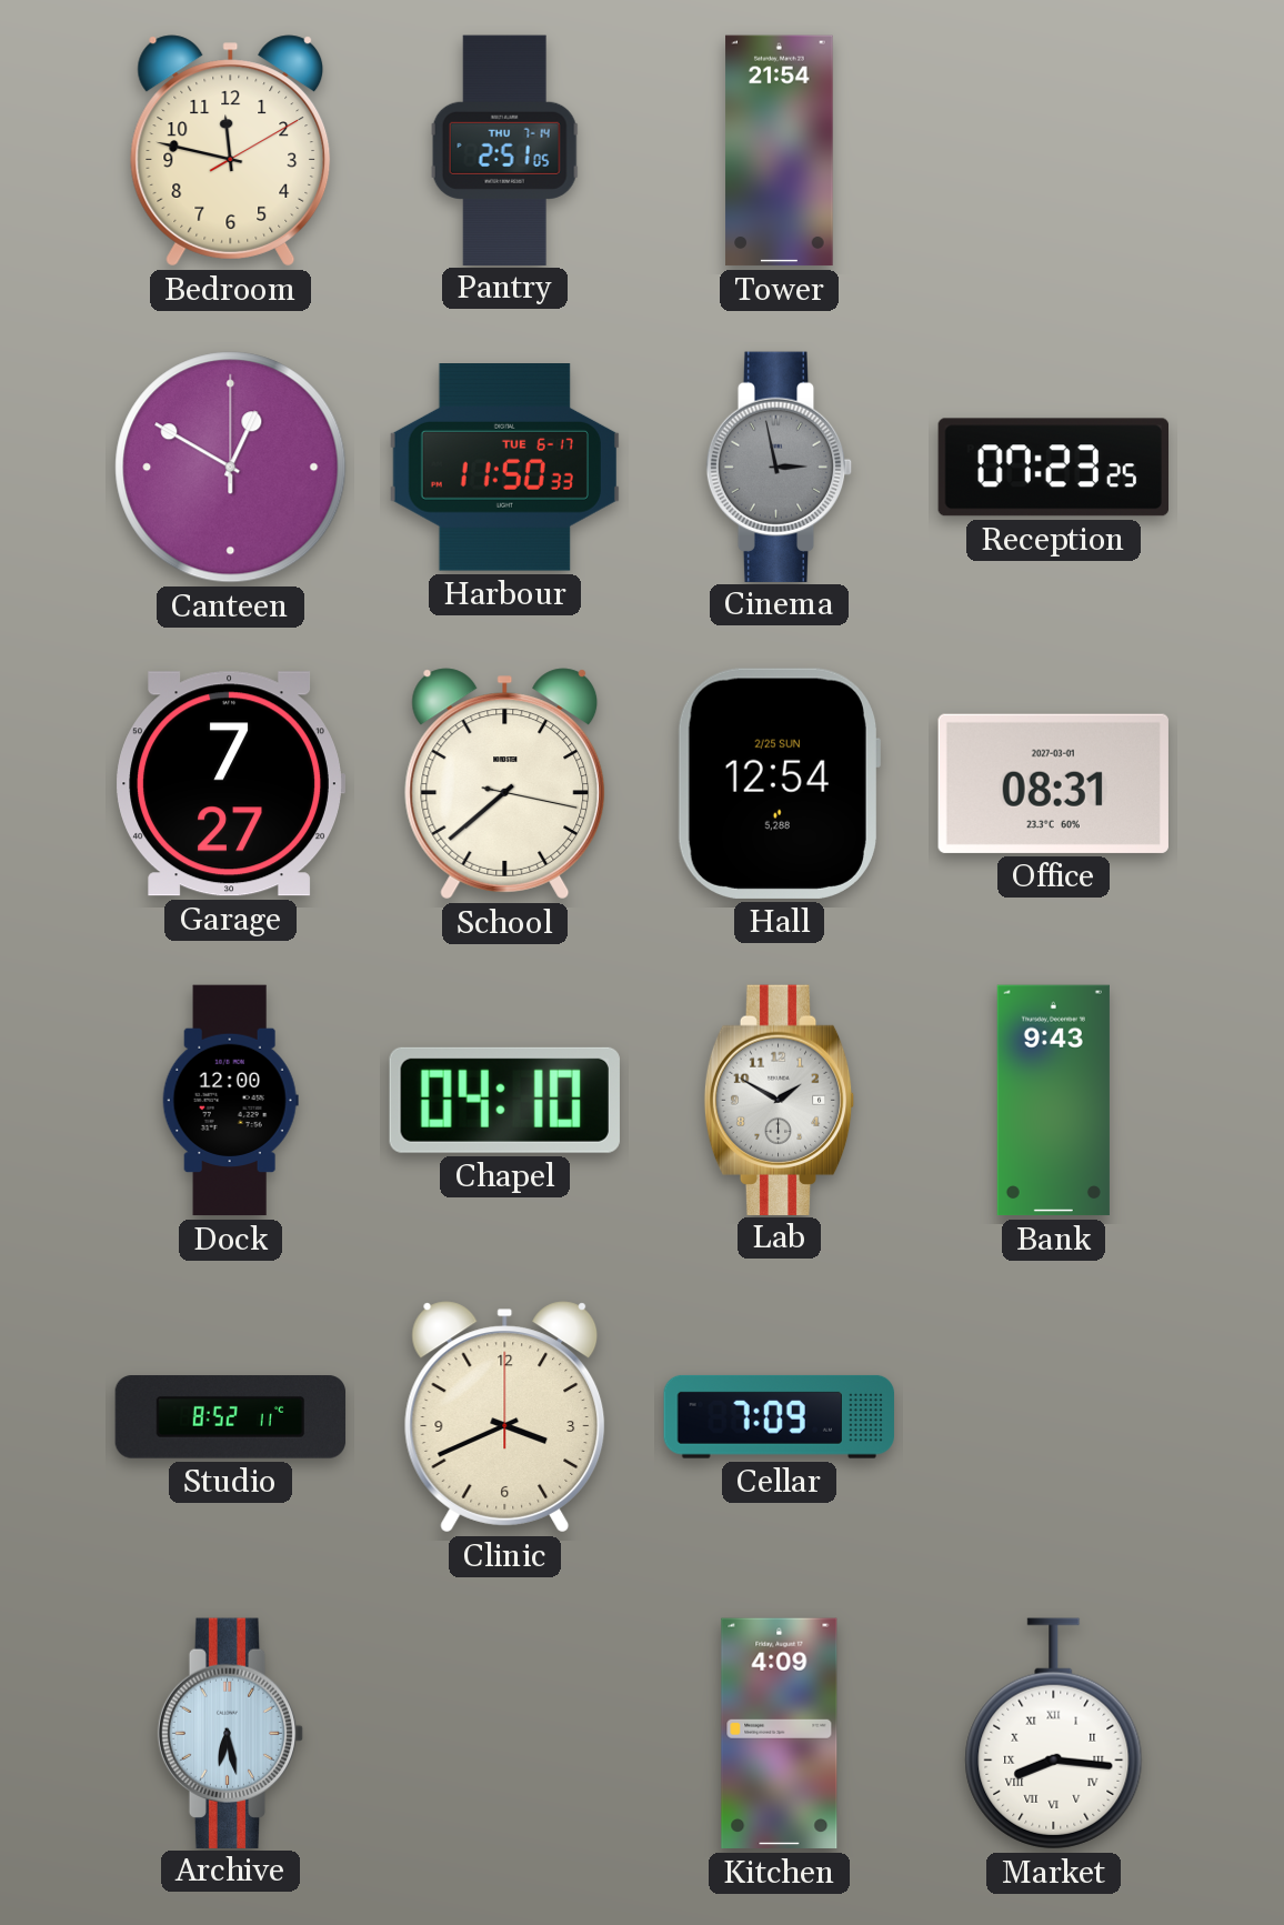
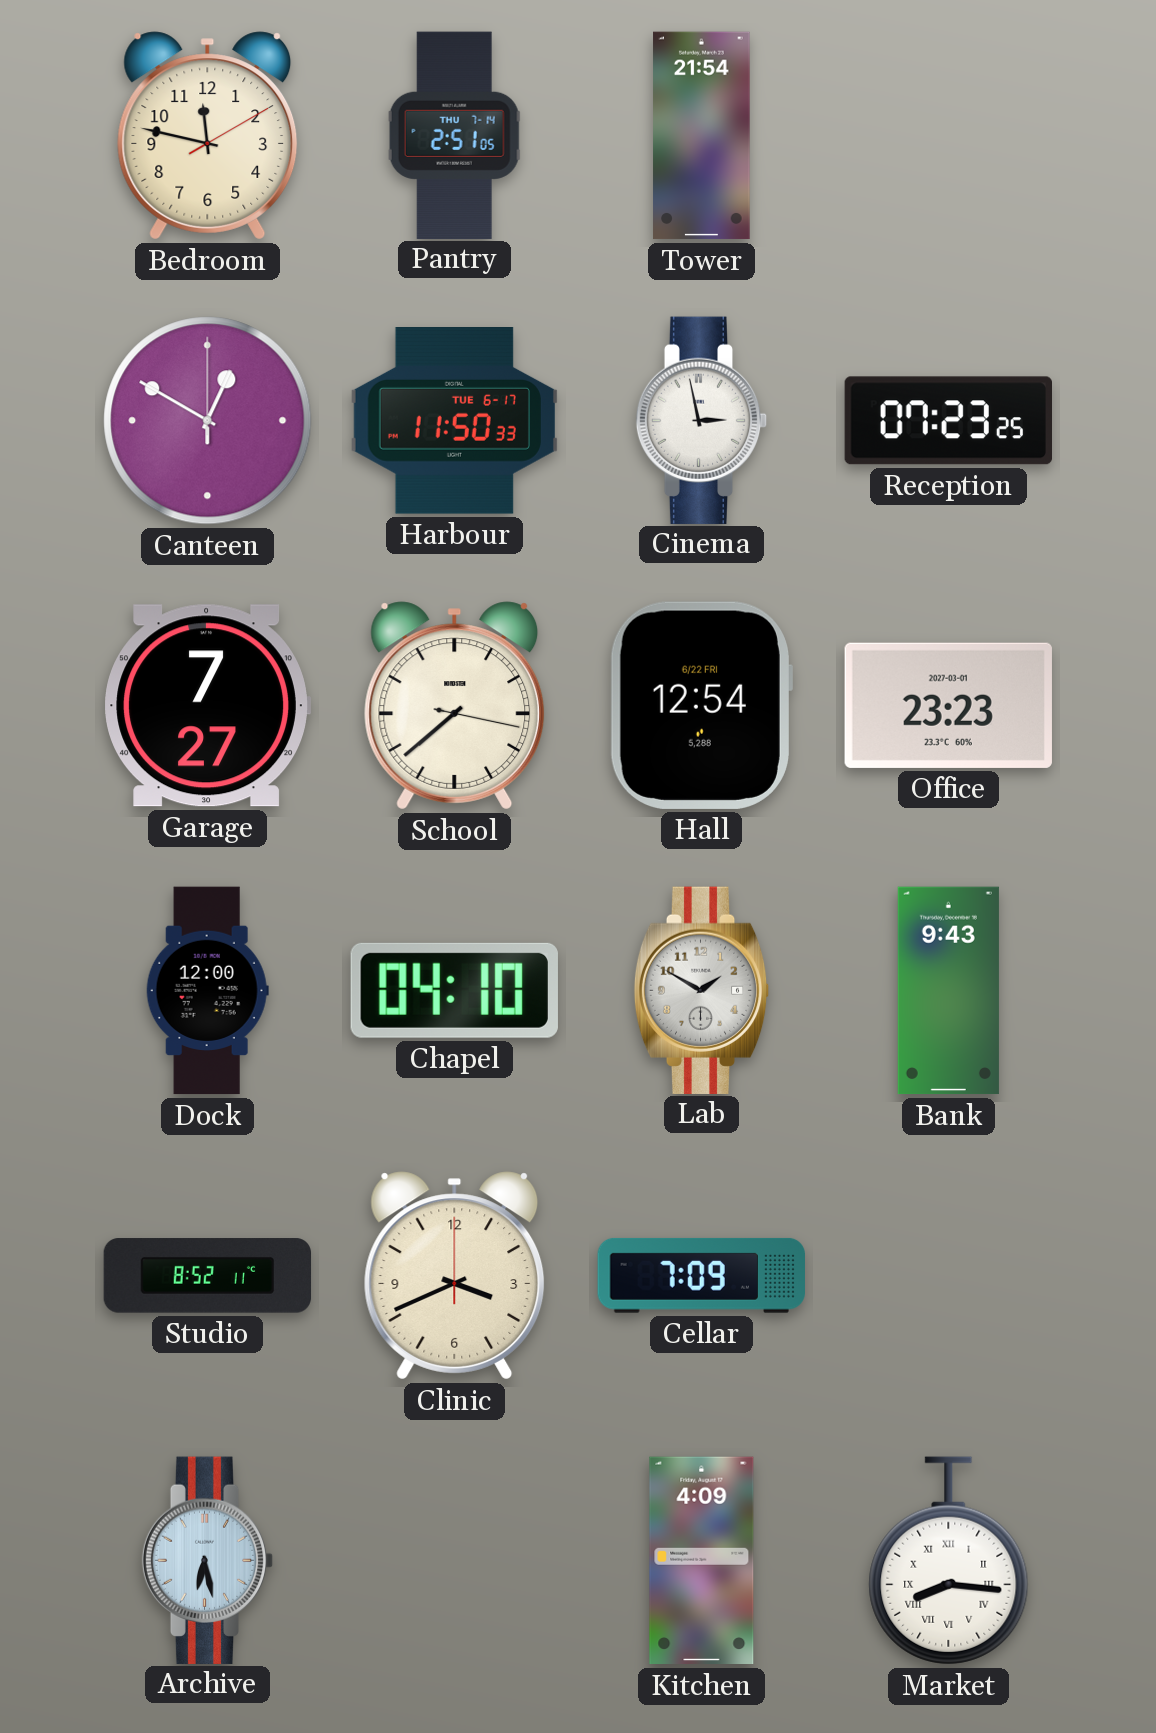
Cinema dial: grey -> white
Hall date: 2/25 SUN -> 6/22 FRI
Office: 08:31 -> 23:23
